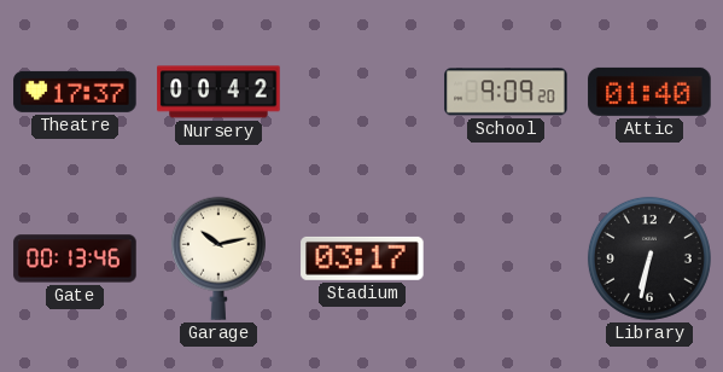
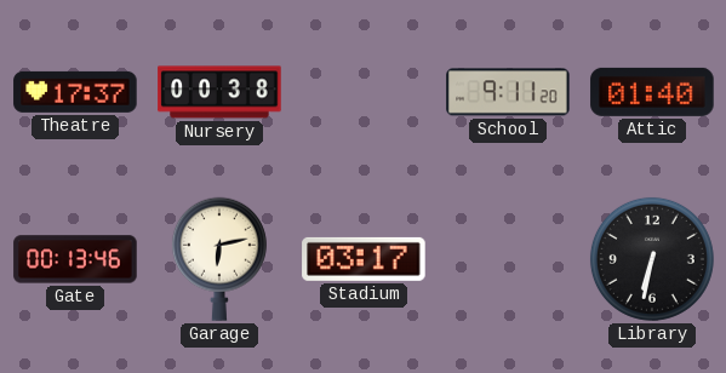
Nursery: 00:42 -> 00:38
School: 9:09 -> 9:11
Garage: 10:13 -> 6:13
